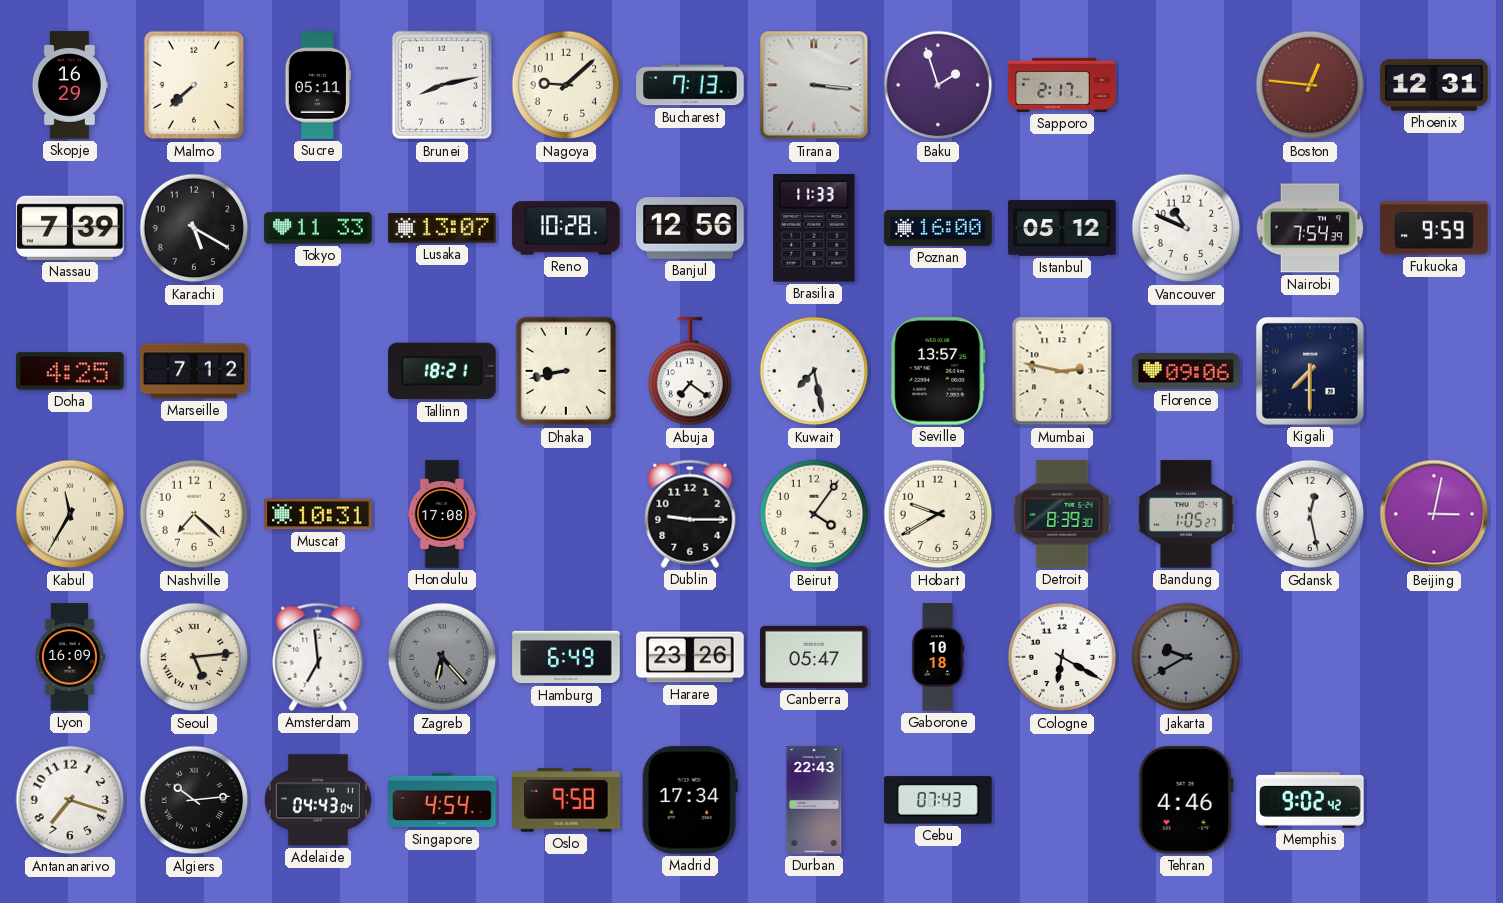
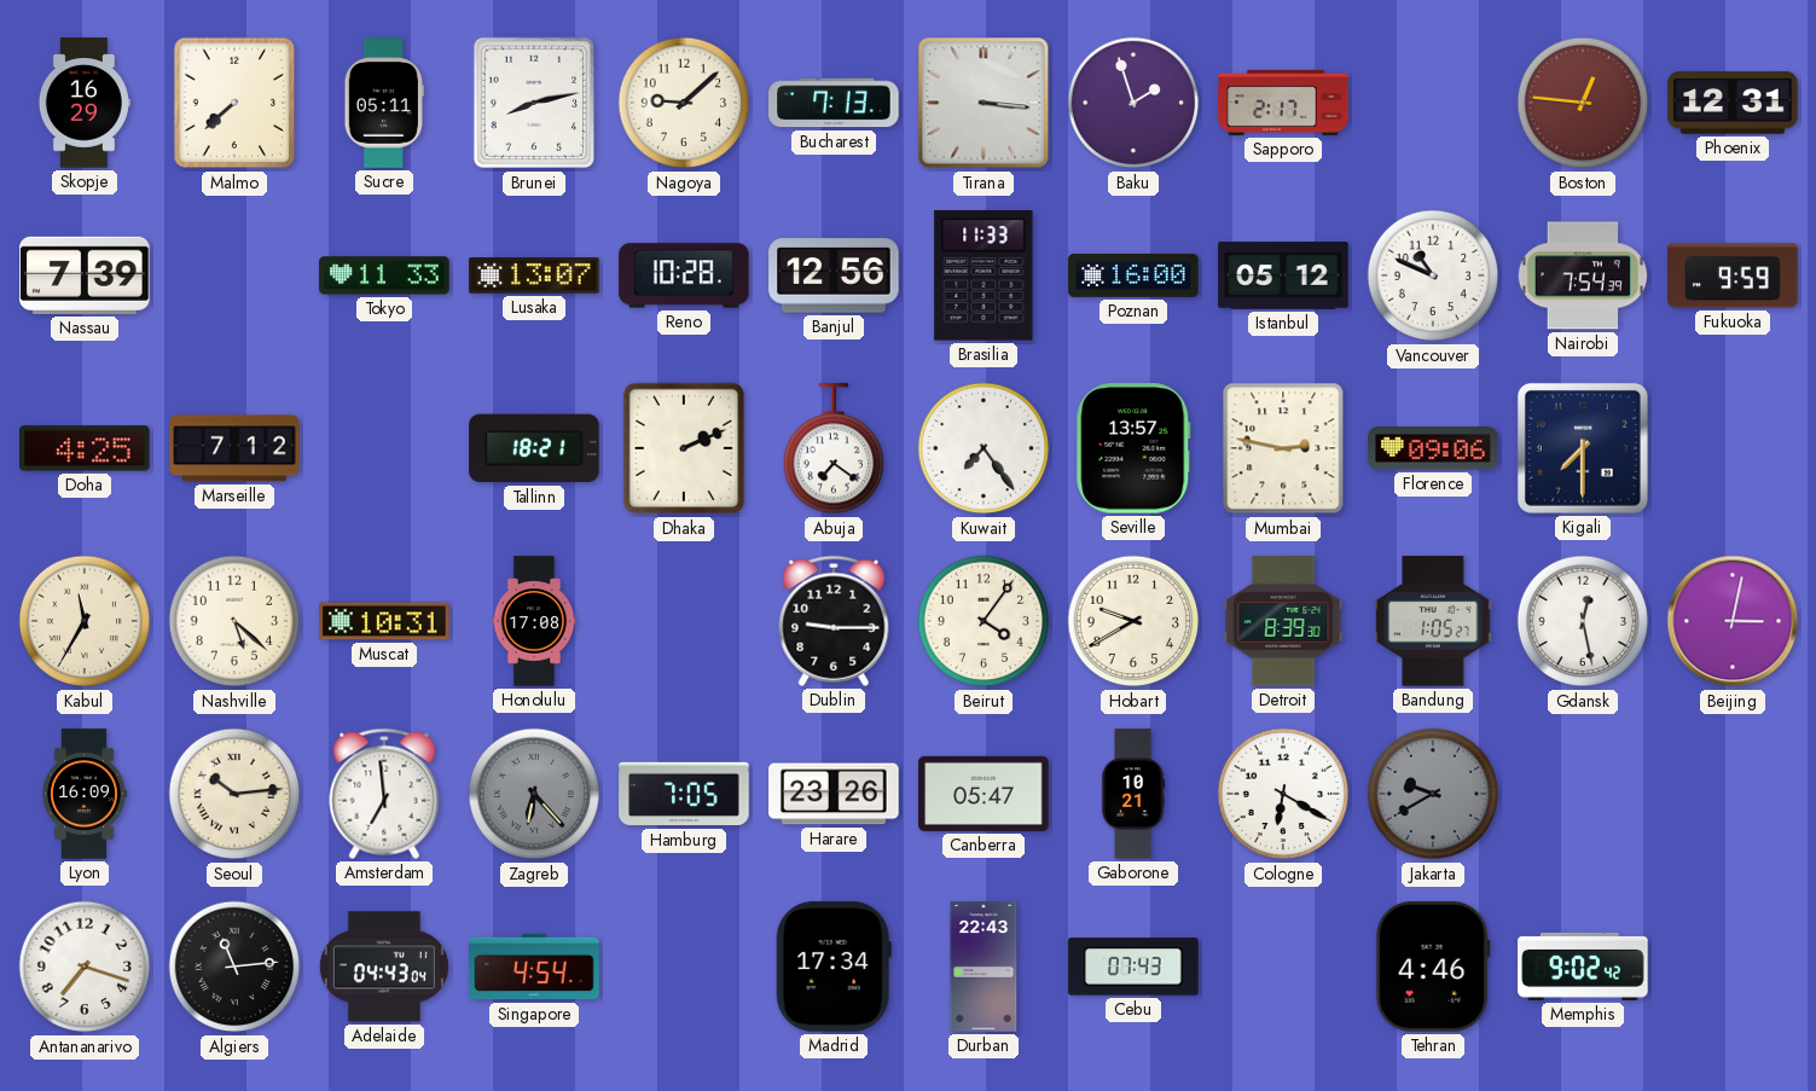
Karachi: 5:20 -> none
Dhaka: 8:43 -> 2:11
Kuwait: 7:28 -> 7:24
Nashville: 7:22 -> 5:22
Seoul: 5:14 -> 10:14
Hamburg: 6:49 -> 7:05
Gaborone: 10:18 -> 10:21
Algiers: 10:14 -> 11:14
Oslo: 9:58 -> none
